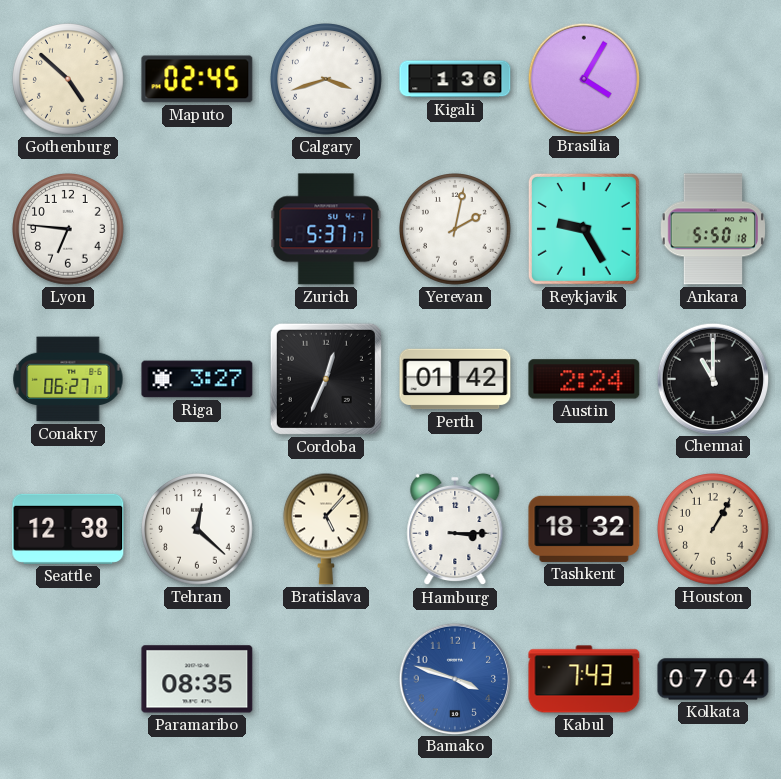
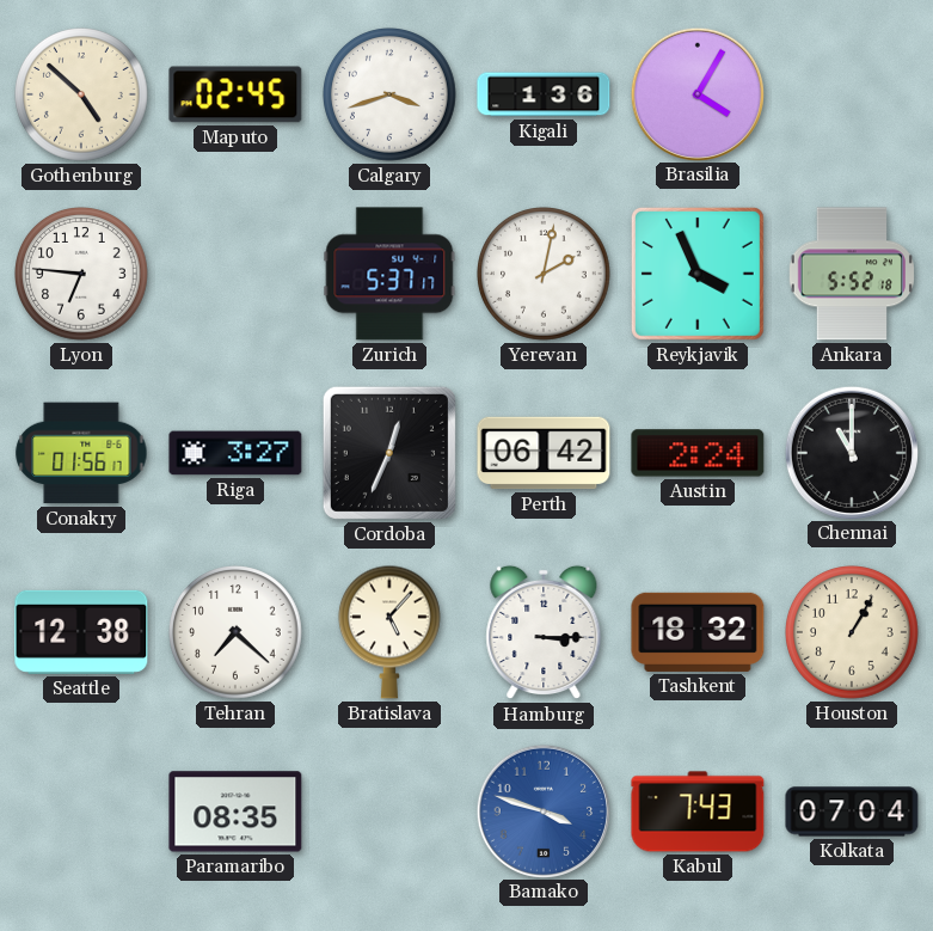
Reykjavik: 9:25 -> 3:56
Ankara: 5:50 -> 5:52
Conakry: 06:27 -> 01:56
Perth: 01:42 -> 06:42
Tehran: 12:22 -> 7:22
